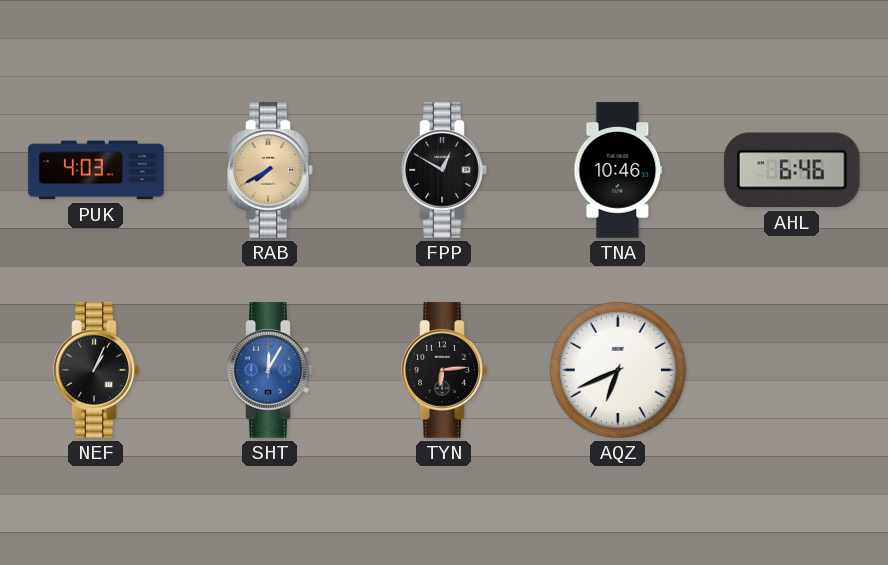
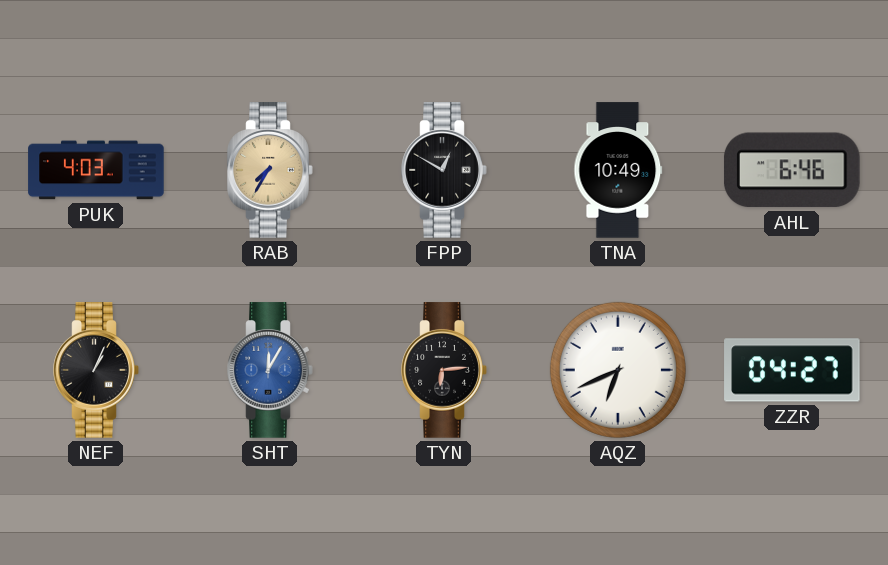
RAB: 7:40 -> 7:35
TNA: 10:46 -> 10:49
ZZR: none -> 04:27
